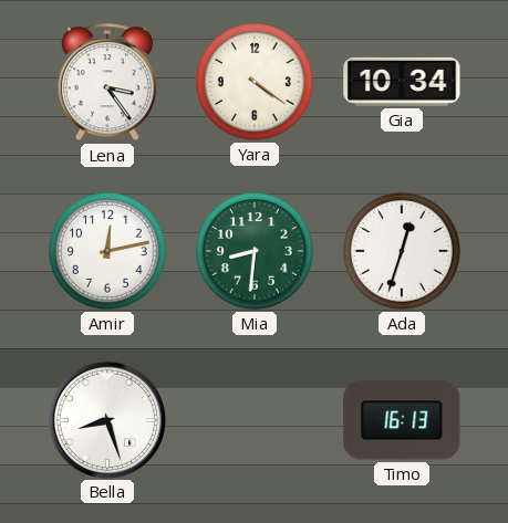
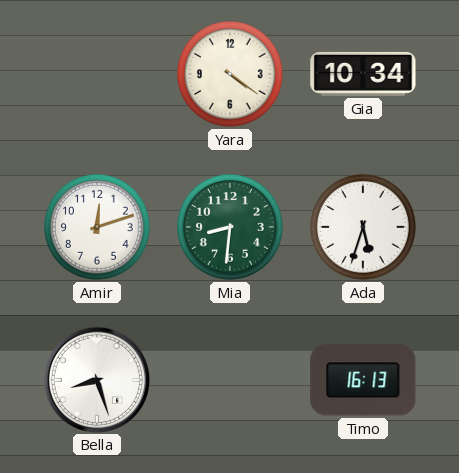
Lena: 3:24 -> none
Amir: 12:13 -> 12:12
Ada: 12:33 -> 5:33
